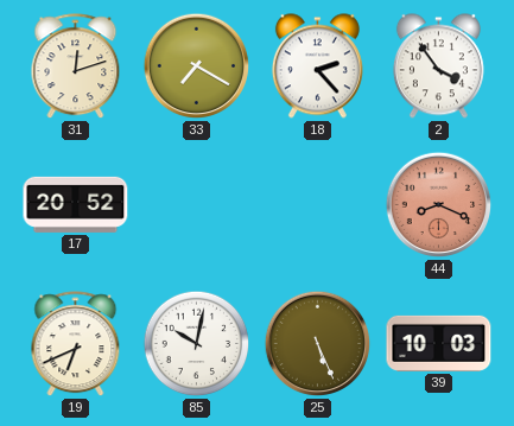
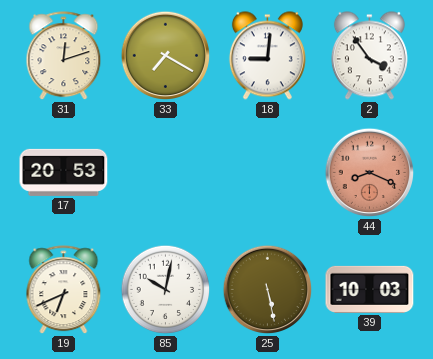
18: 2:23 -> 9:01
17: 20:52 -> 20:53
25: 5:26 -> 5:28
